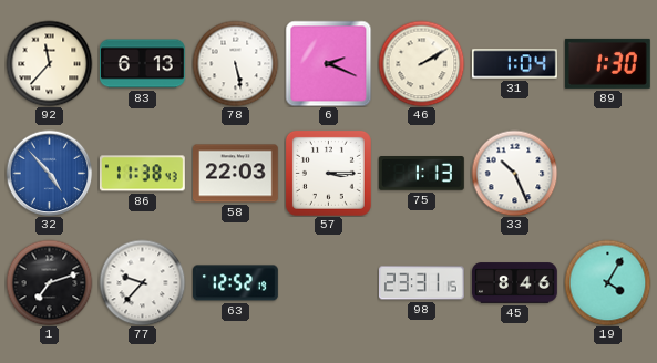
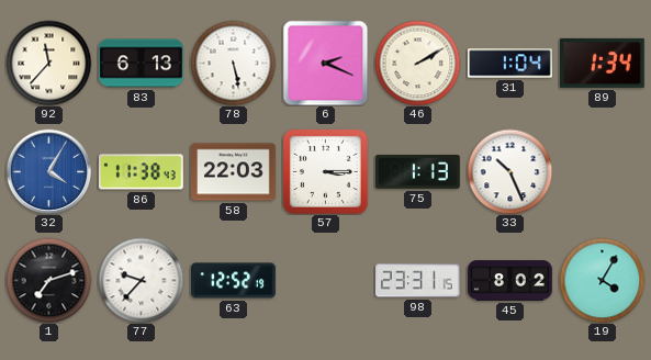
89: 1:30 -> 1:34
32: 4:53 -> 4:05
45: 8:46 -> 8:02
